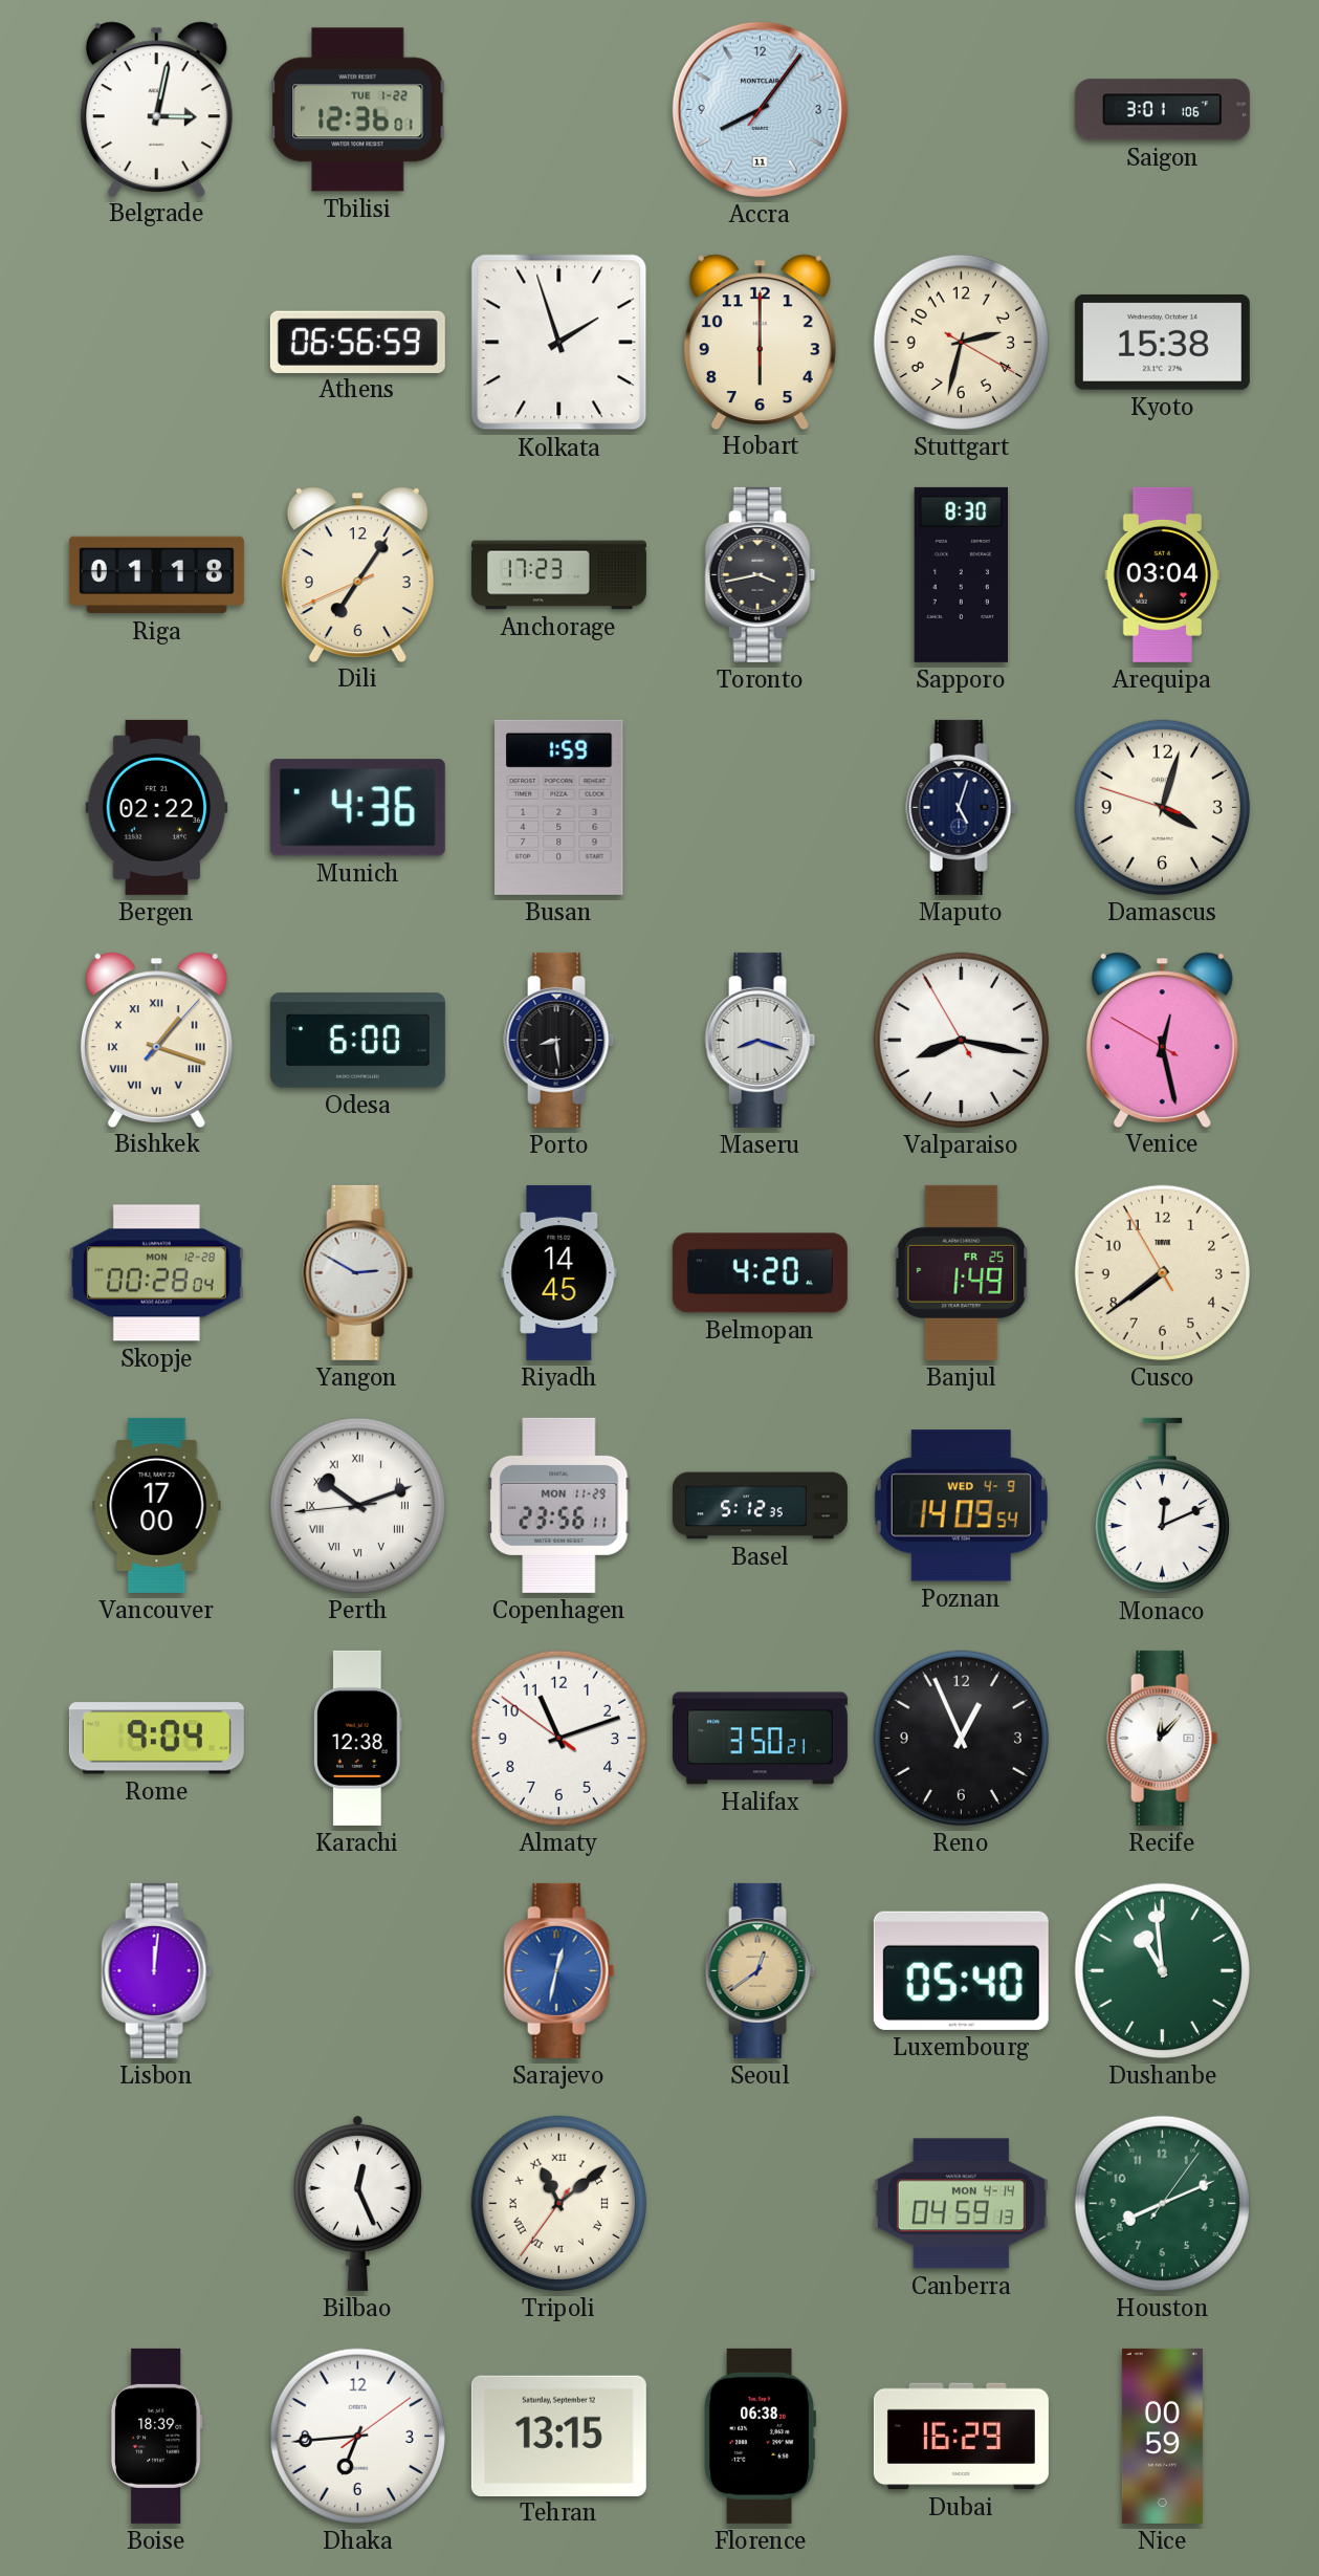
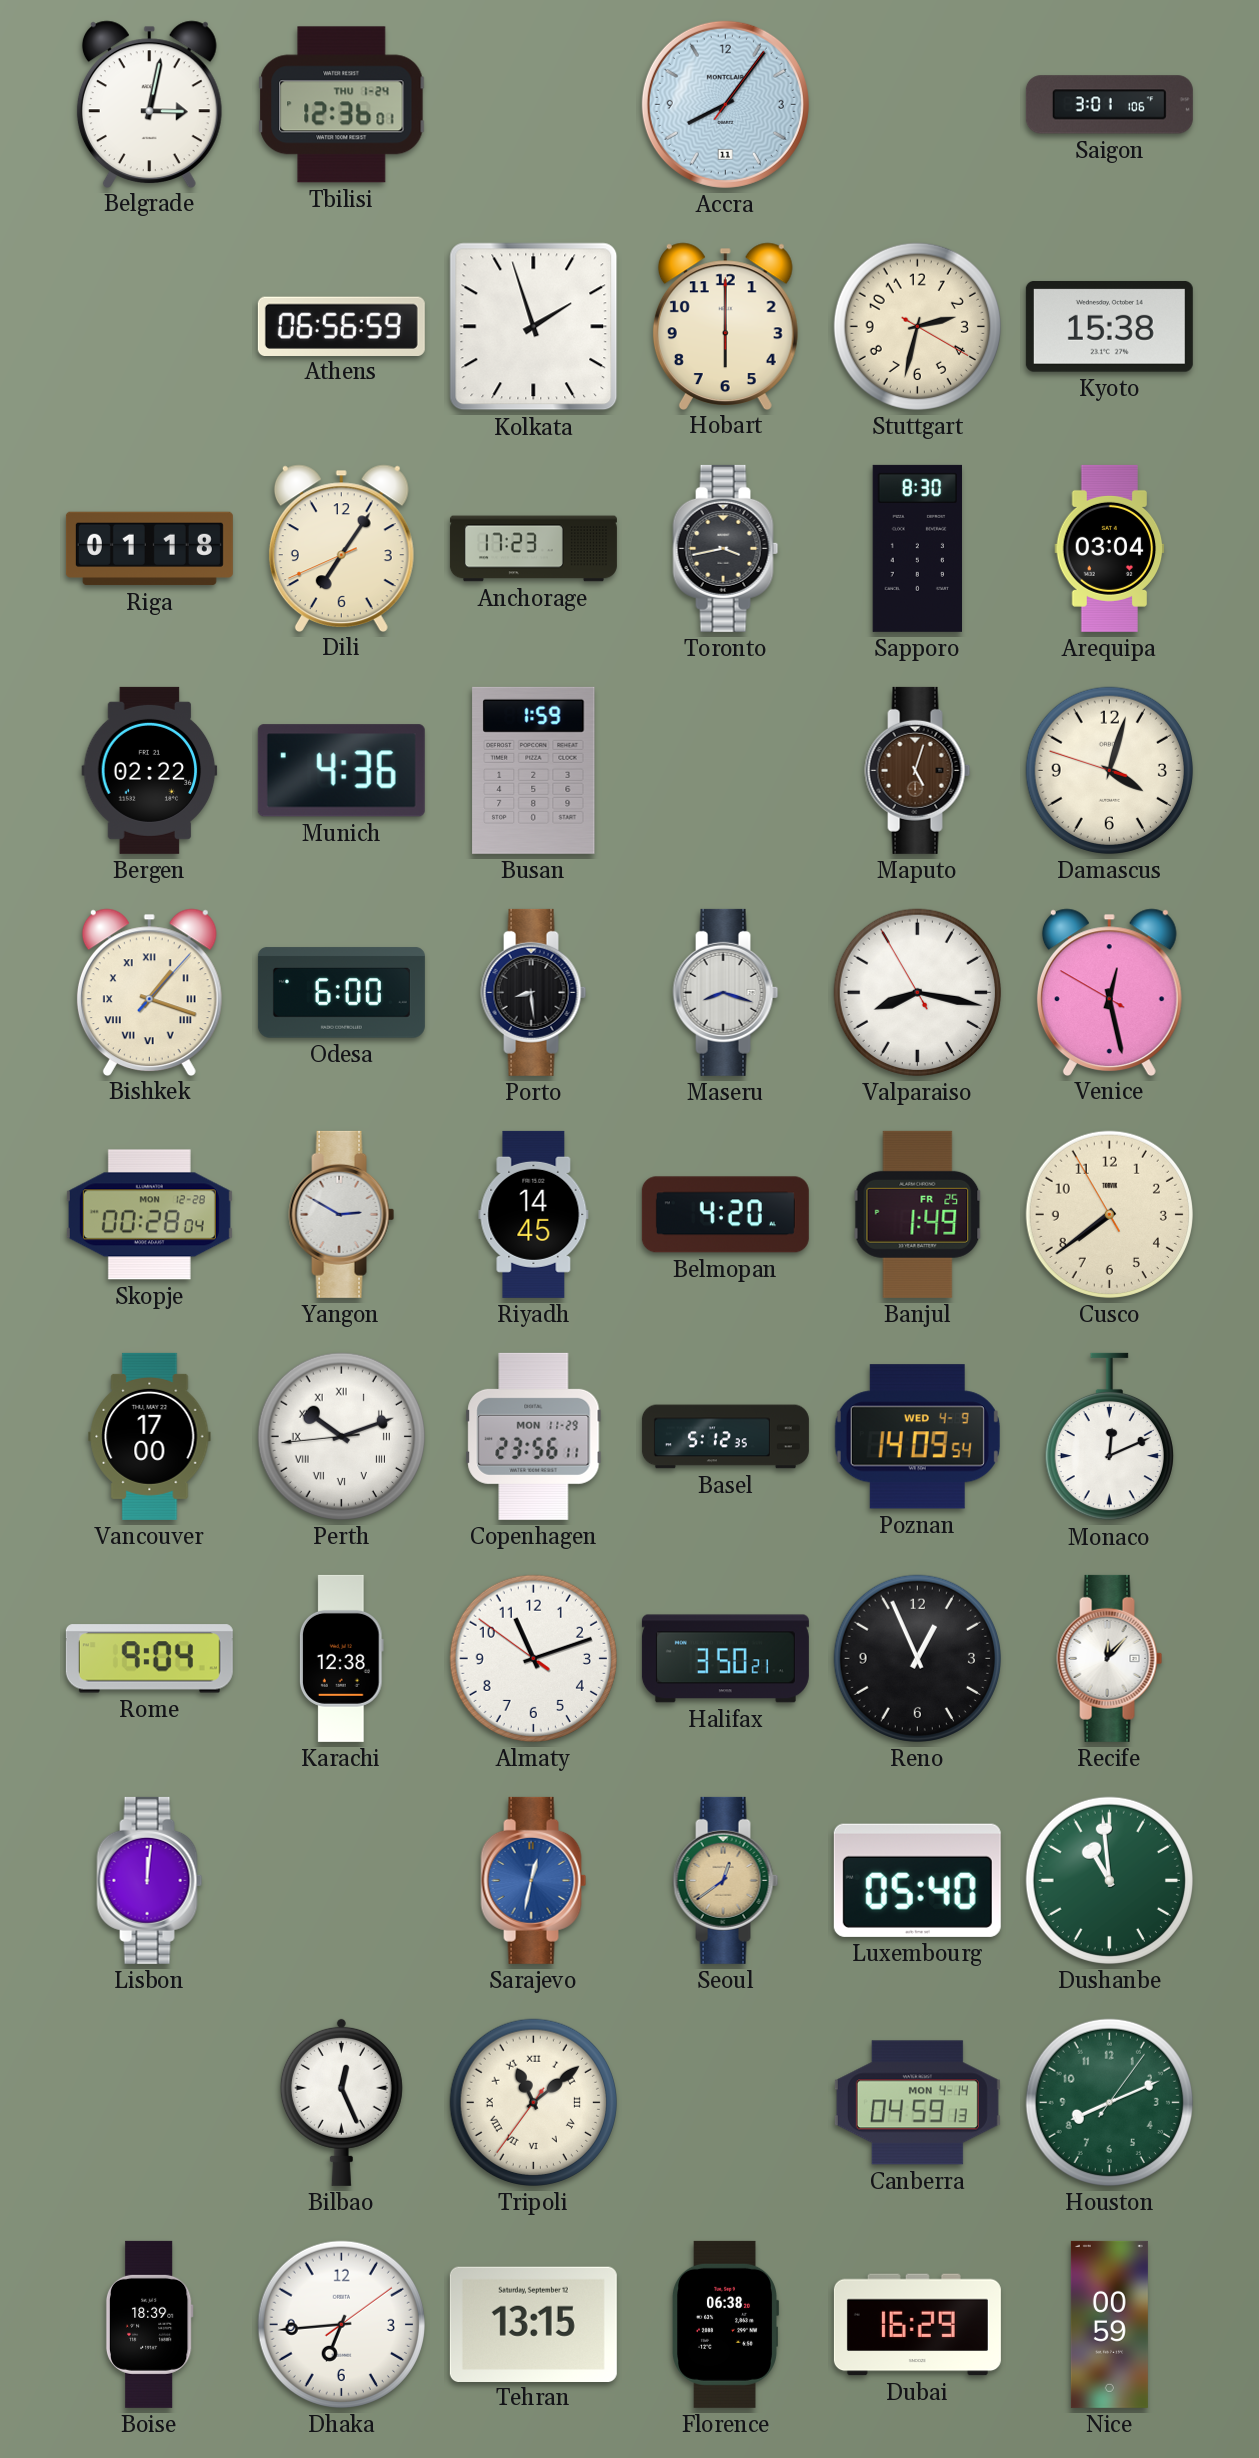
Tbilisi date: TUE 1-22 -> THU 1-24
Maputo dial: navy -> brown
